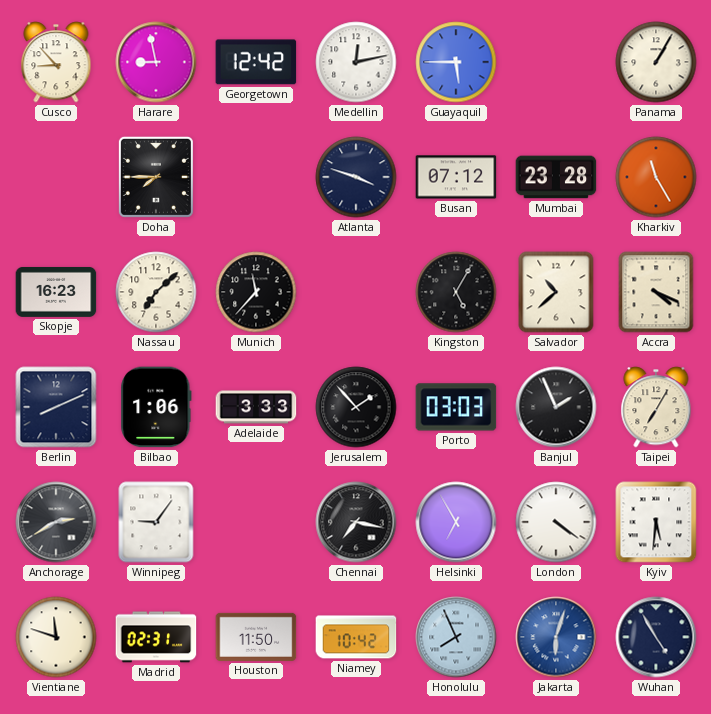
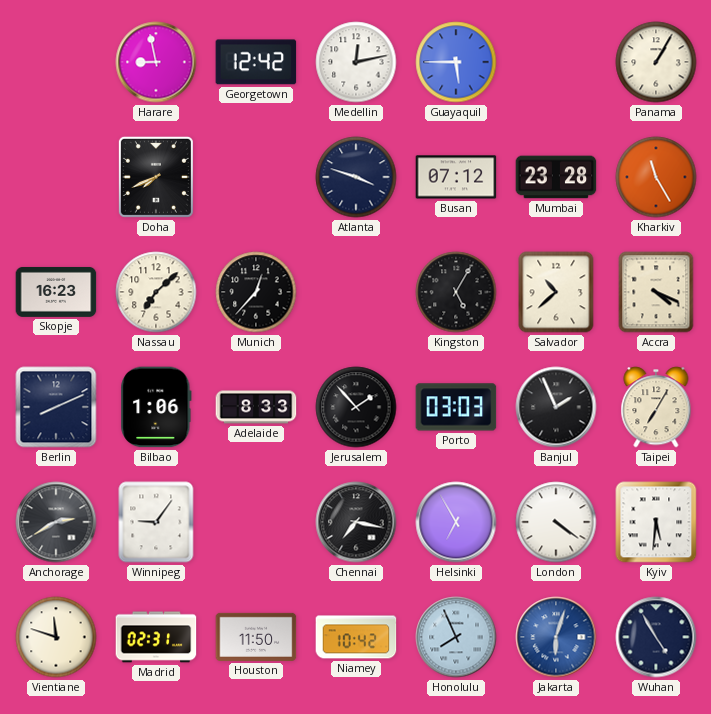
Cusco: 8:53 -> none
Doha: 7:45 -> 7:41
Munich: 11:37 -> 12:37
Adelaide: 3:33 -> 8:33
